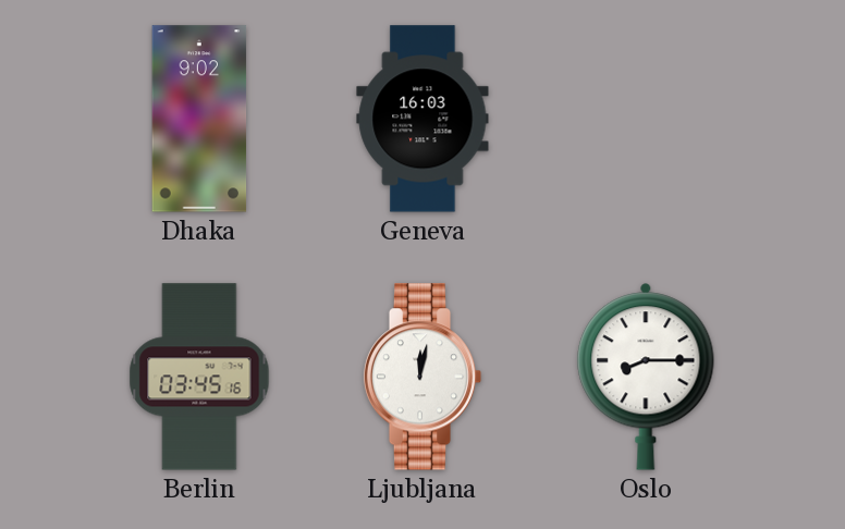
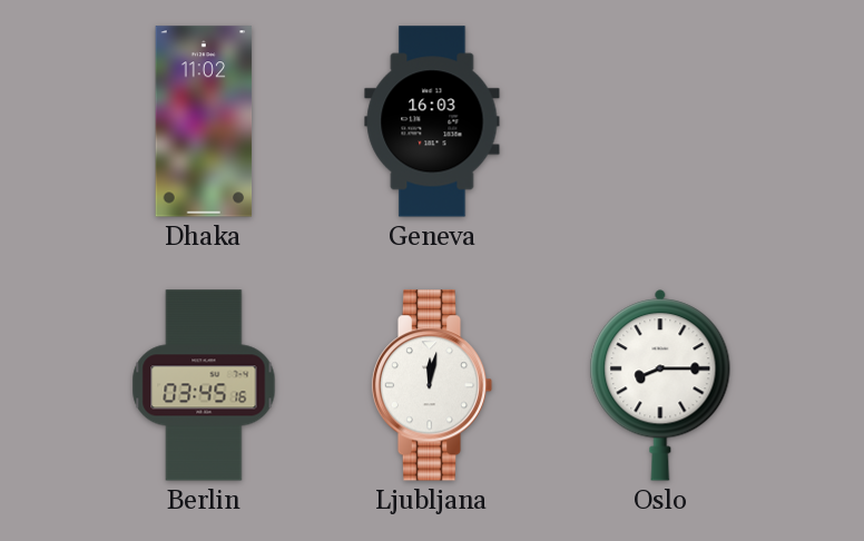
Dhaka: 9:02 -> 11:02
